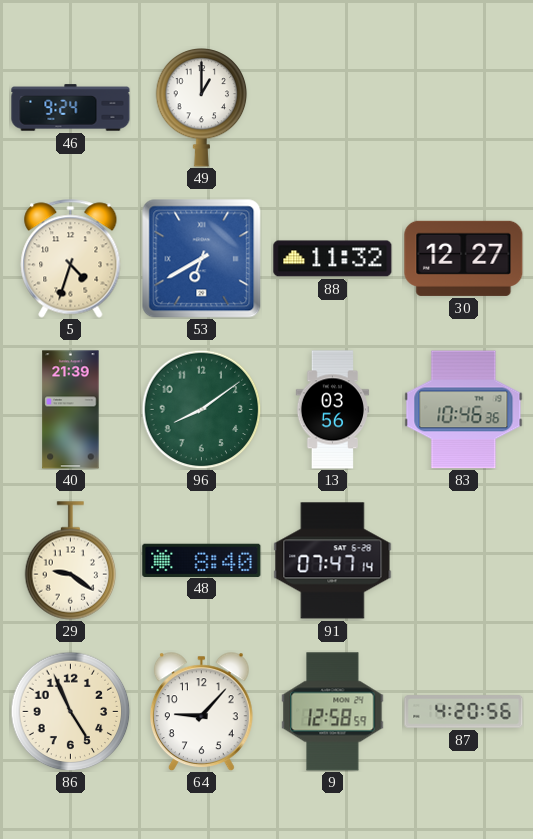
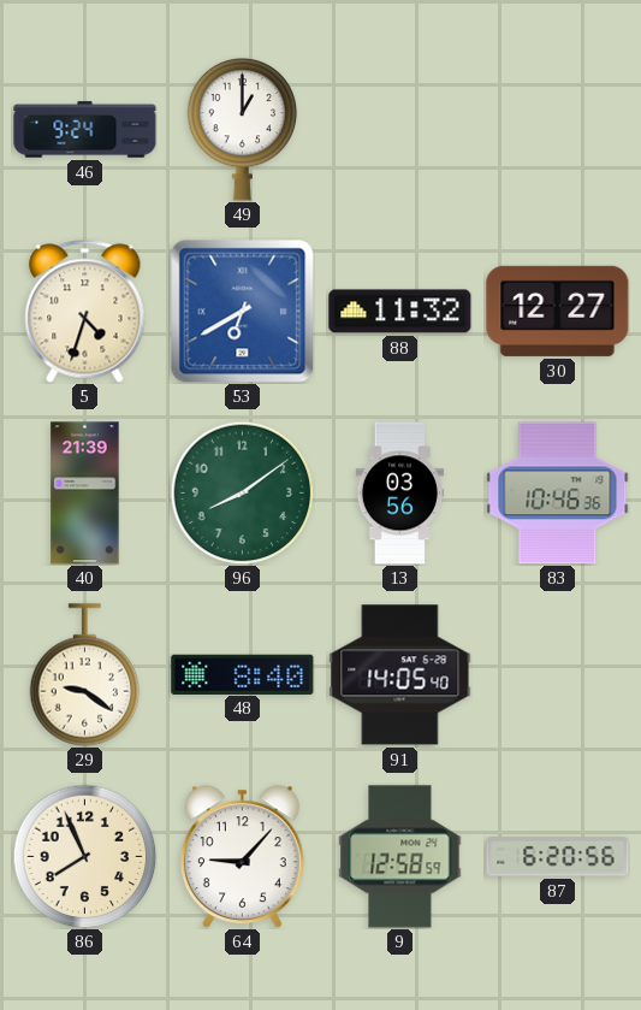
91: 07:47 -> 14:05
86: 4:56 -> 7:56
87: 4:20 -> 6:20
